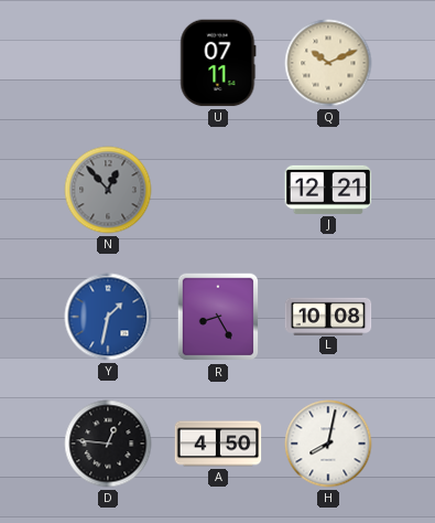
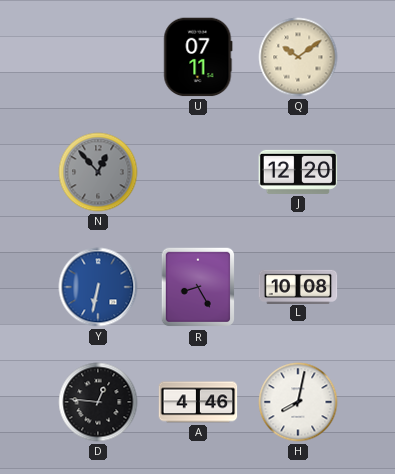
Q: 10:11 -> 10:09
J: 12:21 -> 12:20
Y: 1:32 -> 6:32
A: 4:50 -> 4:46
